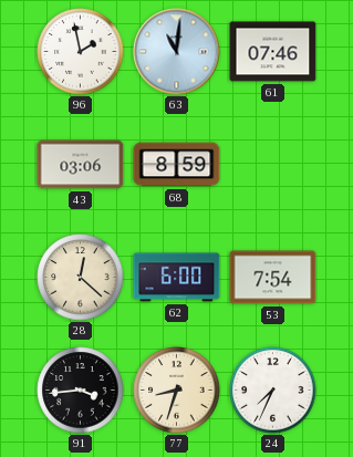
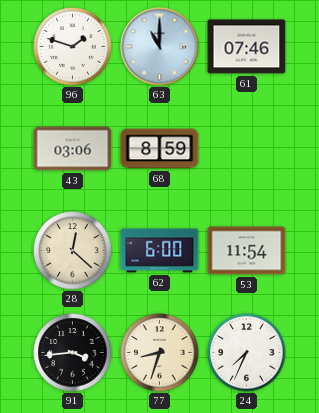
96: 1:58 -> 1:48
63: 11:01 -> 11:00
53: 7:54 -> 11:54
